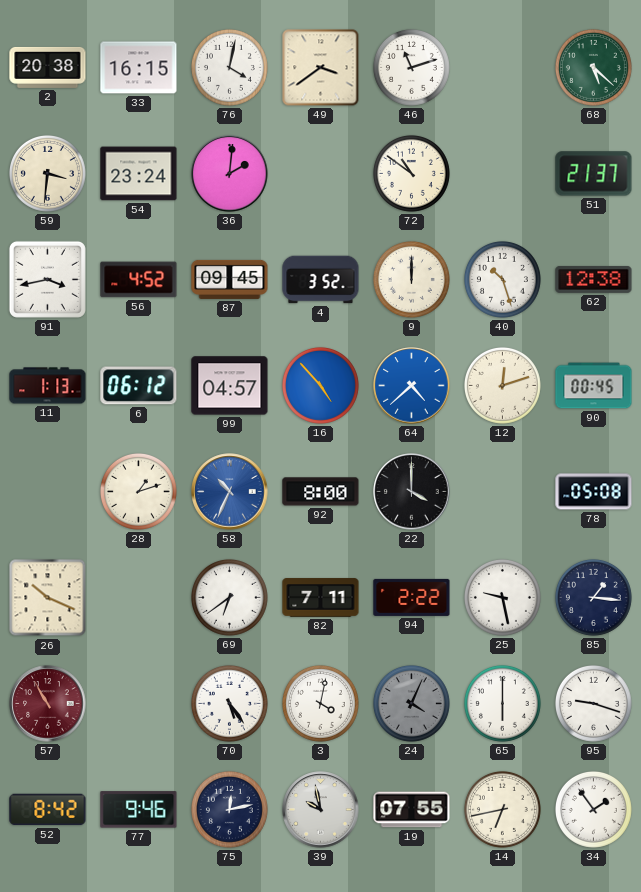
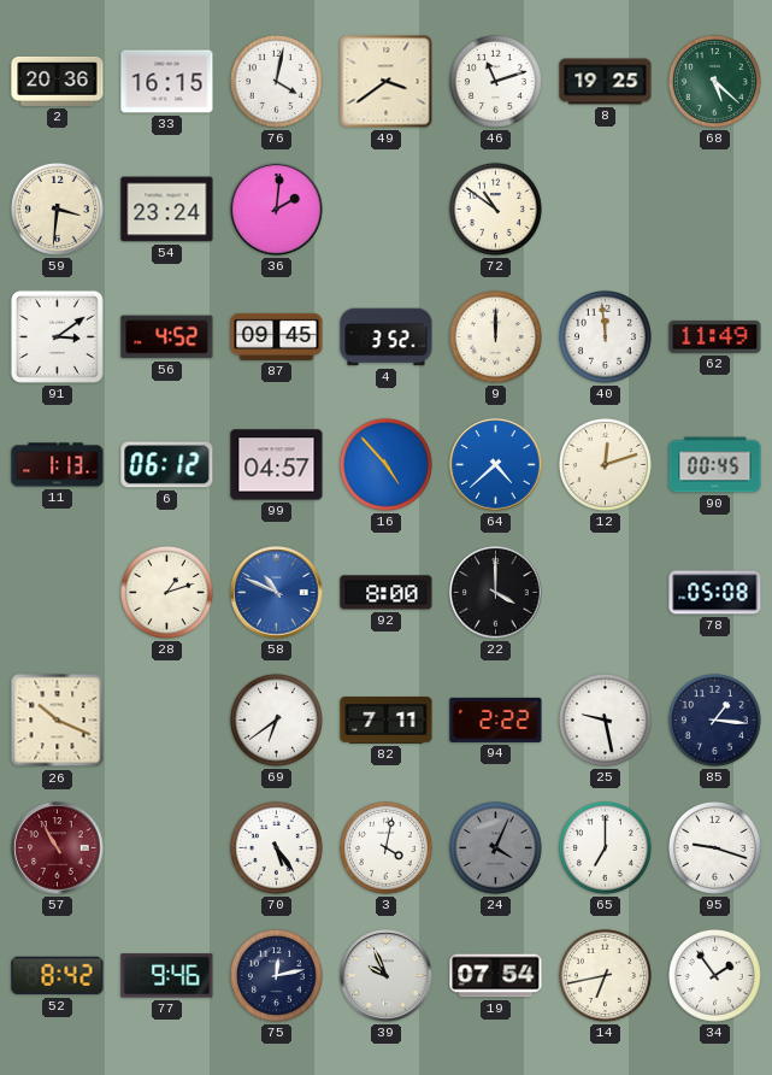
2: 20:38 -> 20:36
8: none -> 19:25
51: 21:37 -> none
91: 3:43 -> 3:09
40: 10:27 -> 11:59
62: 12:38 -> 11:49
58: 10:34 -> 10:49
65: 6:00 -> 7:00
39: 9:58 -> 9:56
19: 07:55 -> 07:54
